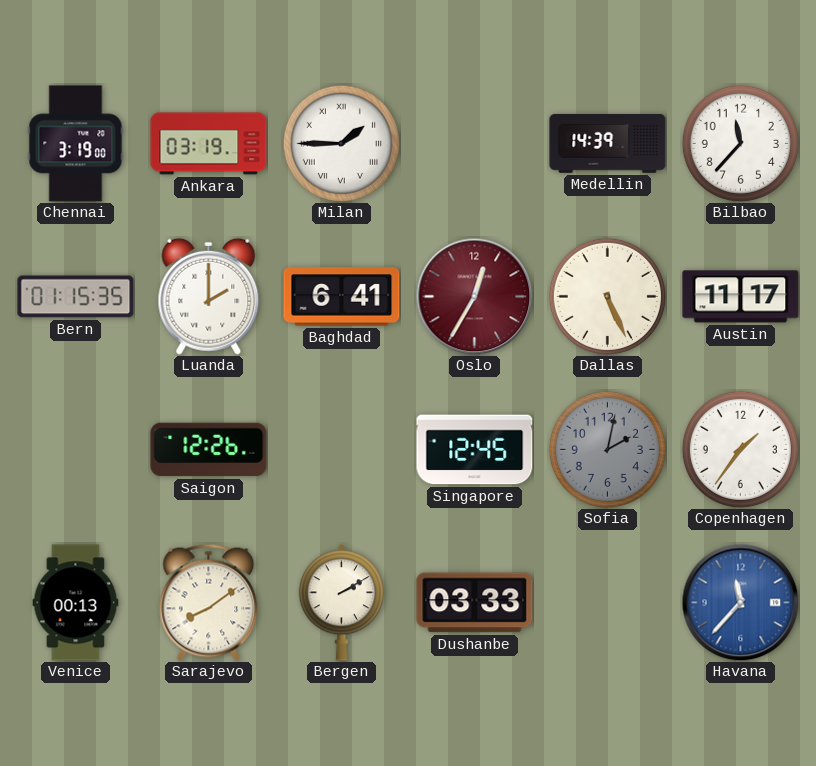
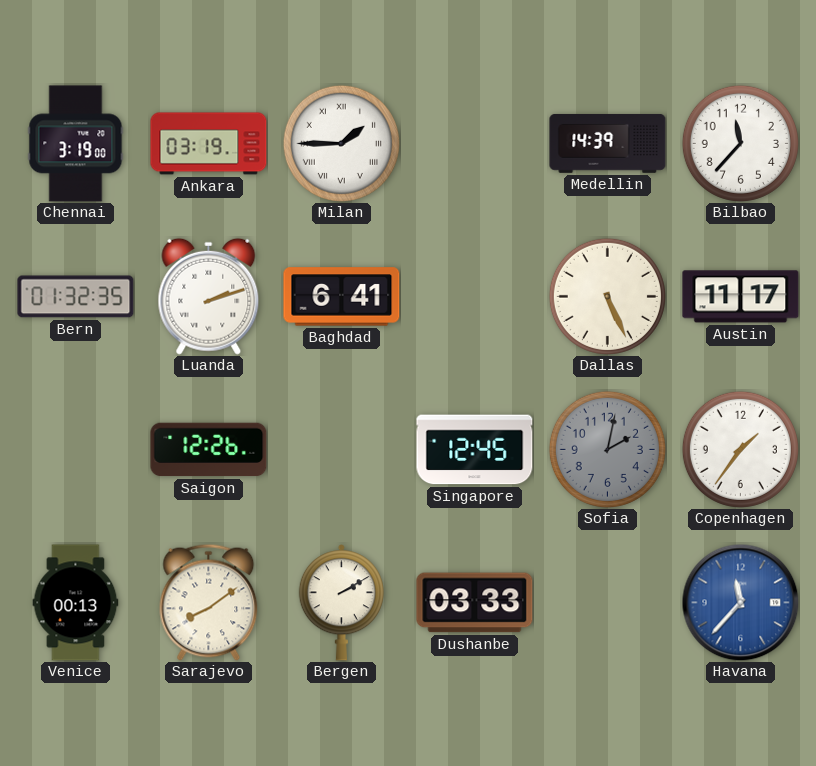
Bern: 01:15 -> 01:32
Luanda: 2:00 -> 2:12
Oslo: 12:35 -> none
